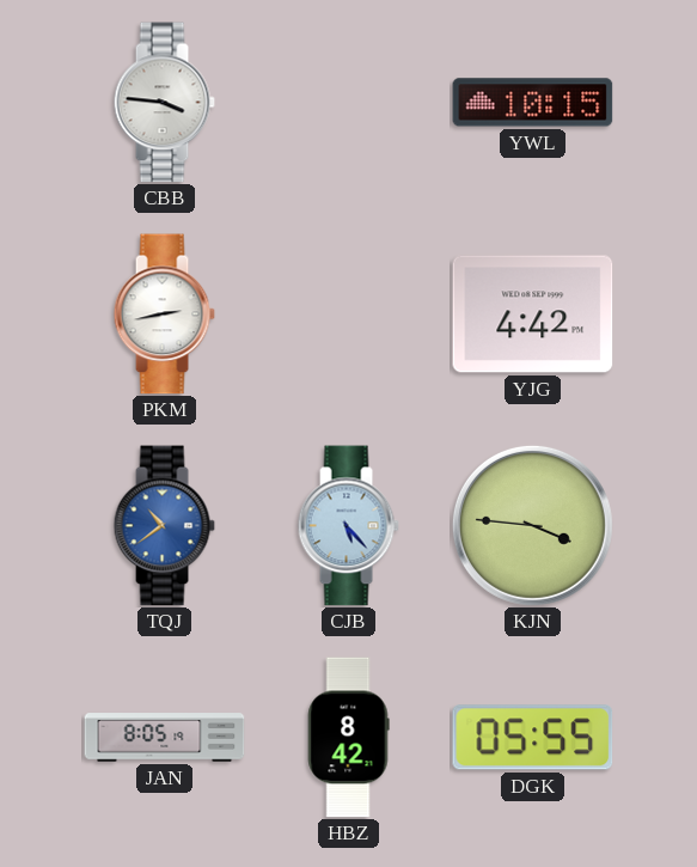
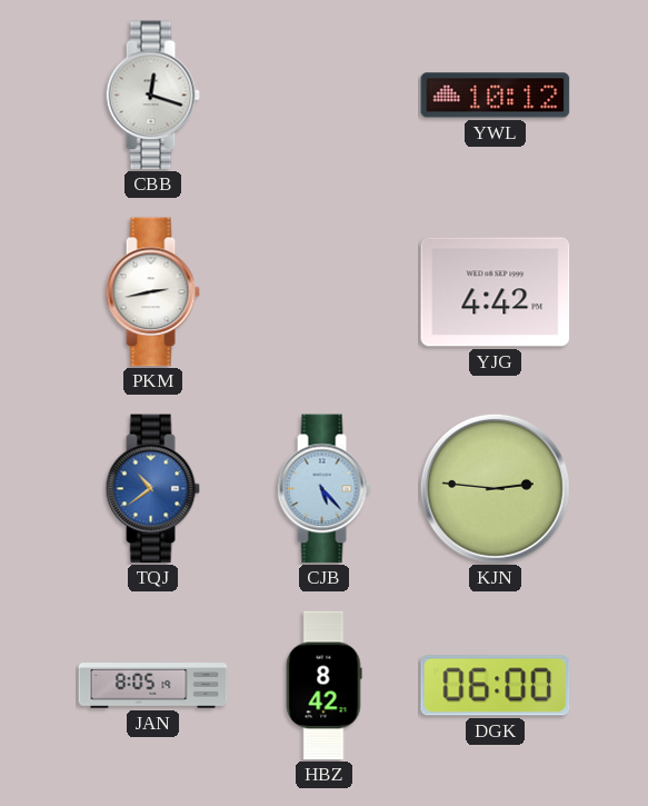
CBB: 3:46 -> 12:18
YWL: 10:15 -> 10:12
KJN: 3:46 -> 2:46
DGK: 05:55 -> 06:00
